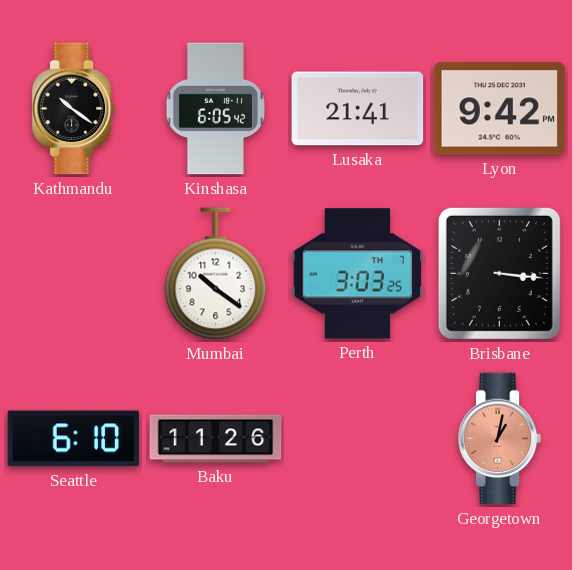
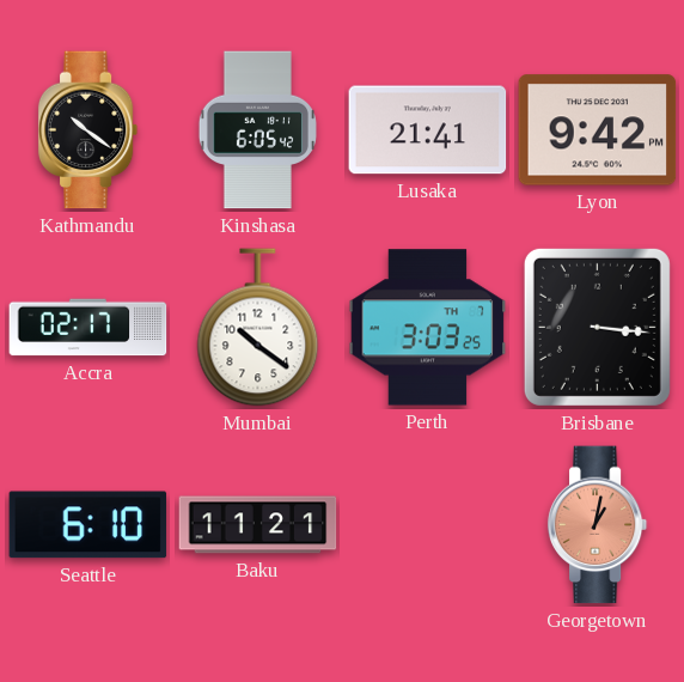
Accra: none -> 02:17
Baku: 11:26 -> 11:21
